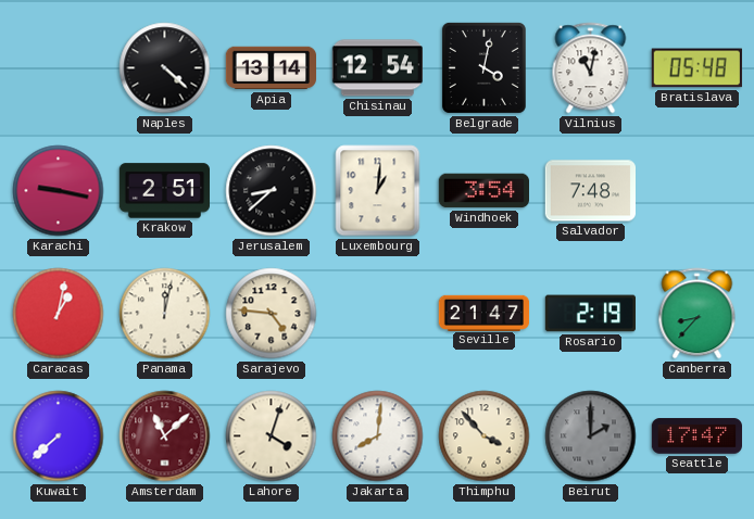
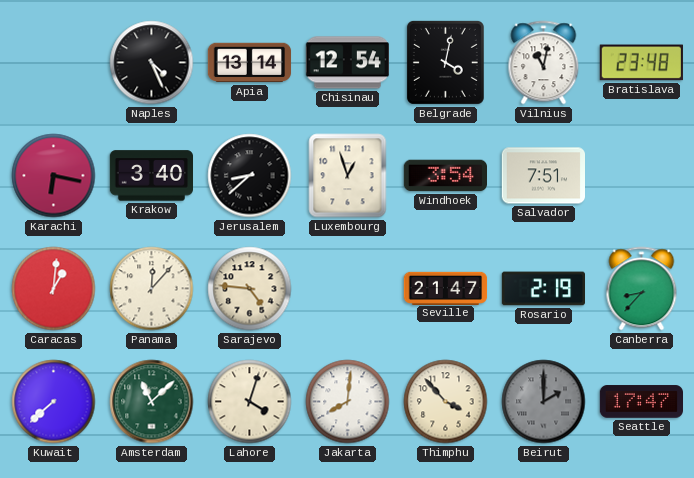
Naples: 4:22 -> 4:26
Bratislava: 05:48 -> 23:48
Karachi: 9:17 -> 6:17
Krakow: 2:51 -> 3:40
Luxembourg: 1:01 -> 12:57
Salvador: 7:48 -> 7:51
Caracas: 1:02 -> 1:01
Panama: 12:02 -> 12:07
Amsterdam dial: burgundy -> green
